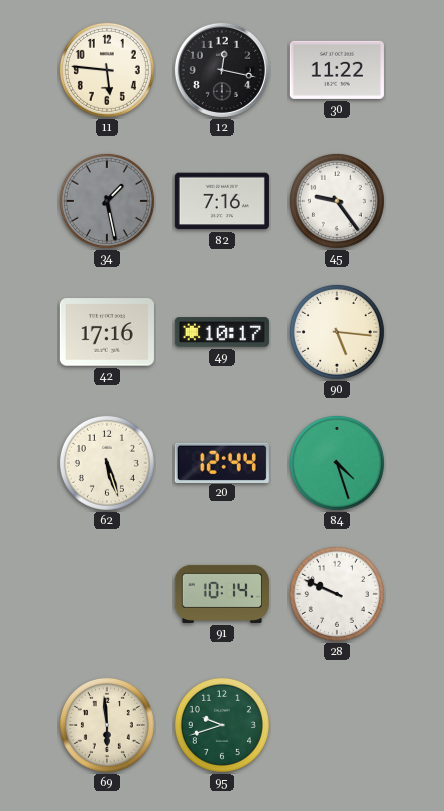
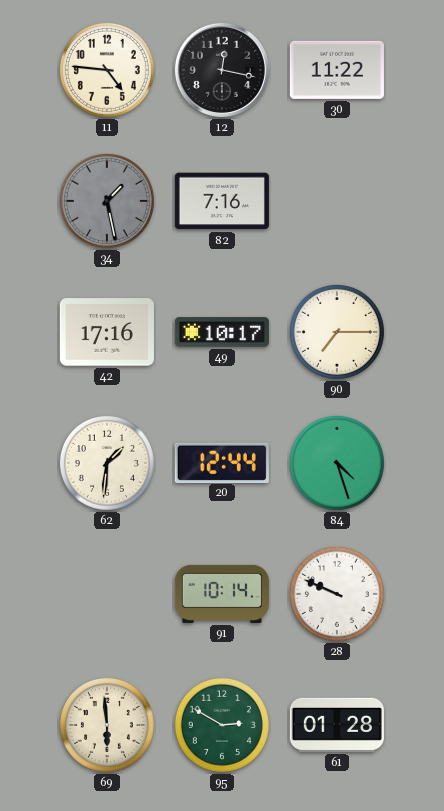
11: 5:46 -> 4:46
45: 9:24 -> none
90: 5:16 -> 7:15
62: 5:27 -> 1:31
95: 9:42 -> 2:50
61: none -> 01:28
